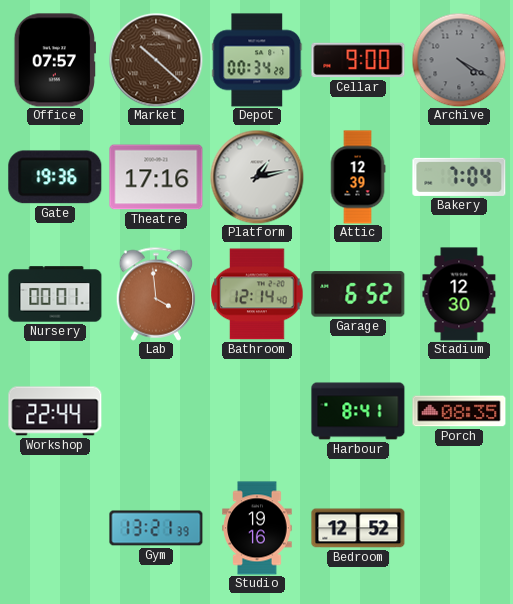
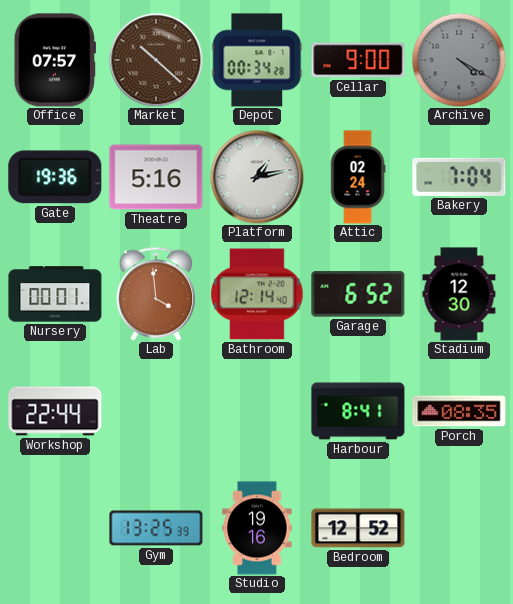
Theatre: 17:16 -> 5:16
Attic: 12:39 -> 02:24
Gym: 13:21 -> 13:25
